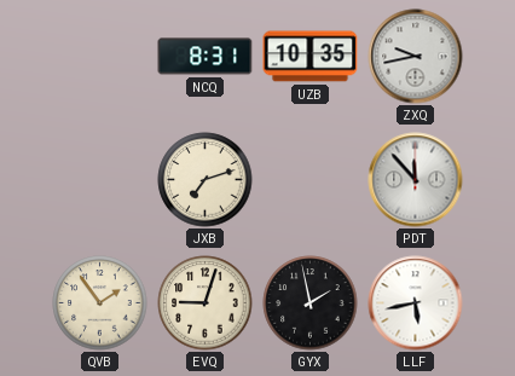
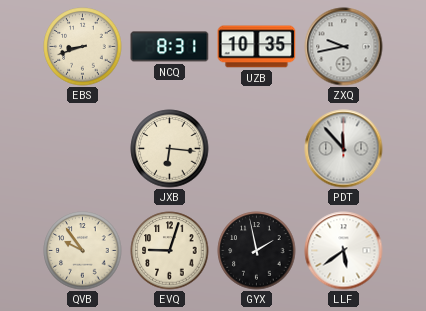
EBS: none -> 8:42
JXB: 7:12 -> 6:16
QVB: 1:54 -> 9:54
LLF: 5:43 -> 5:39
